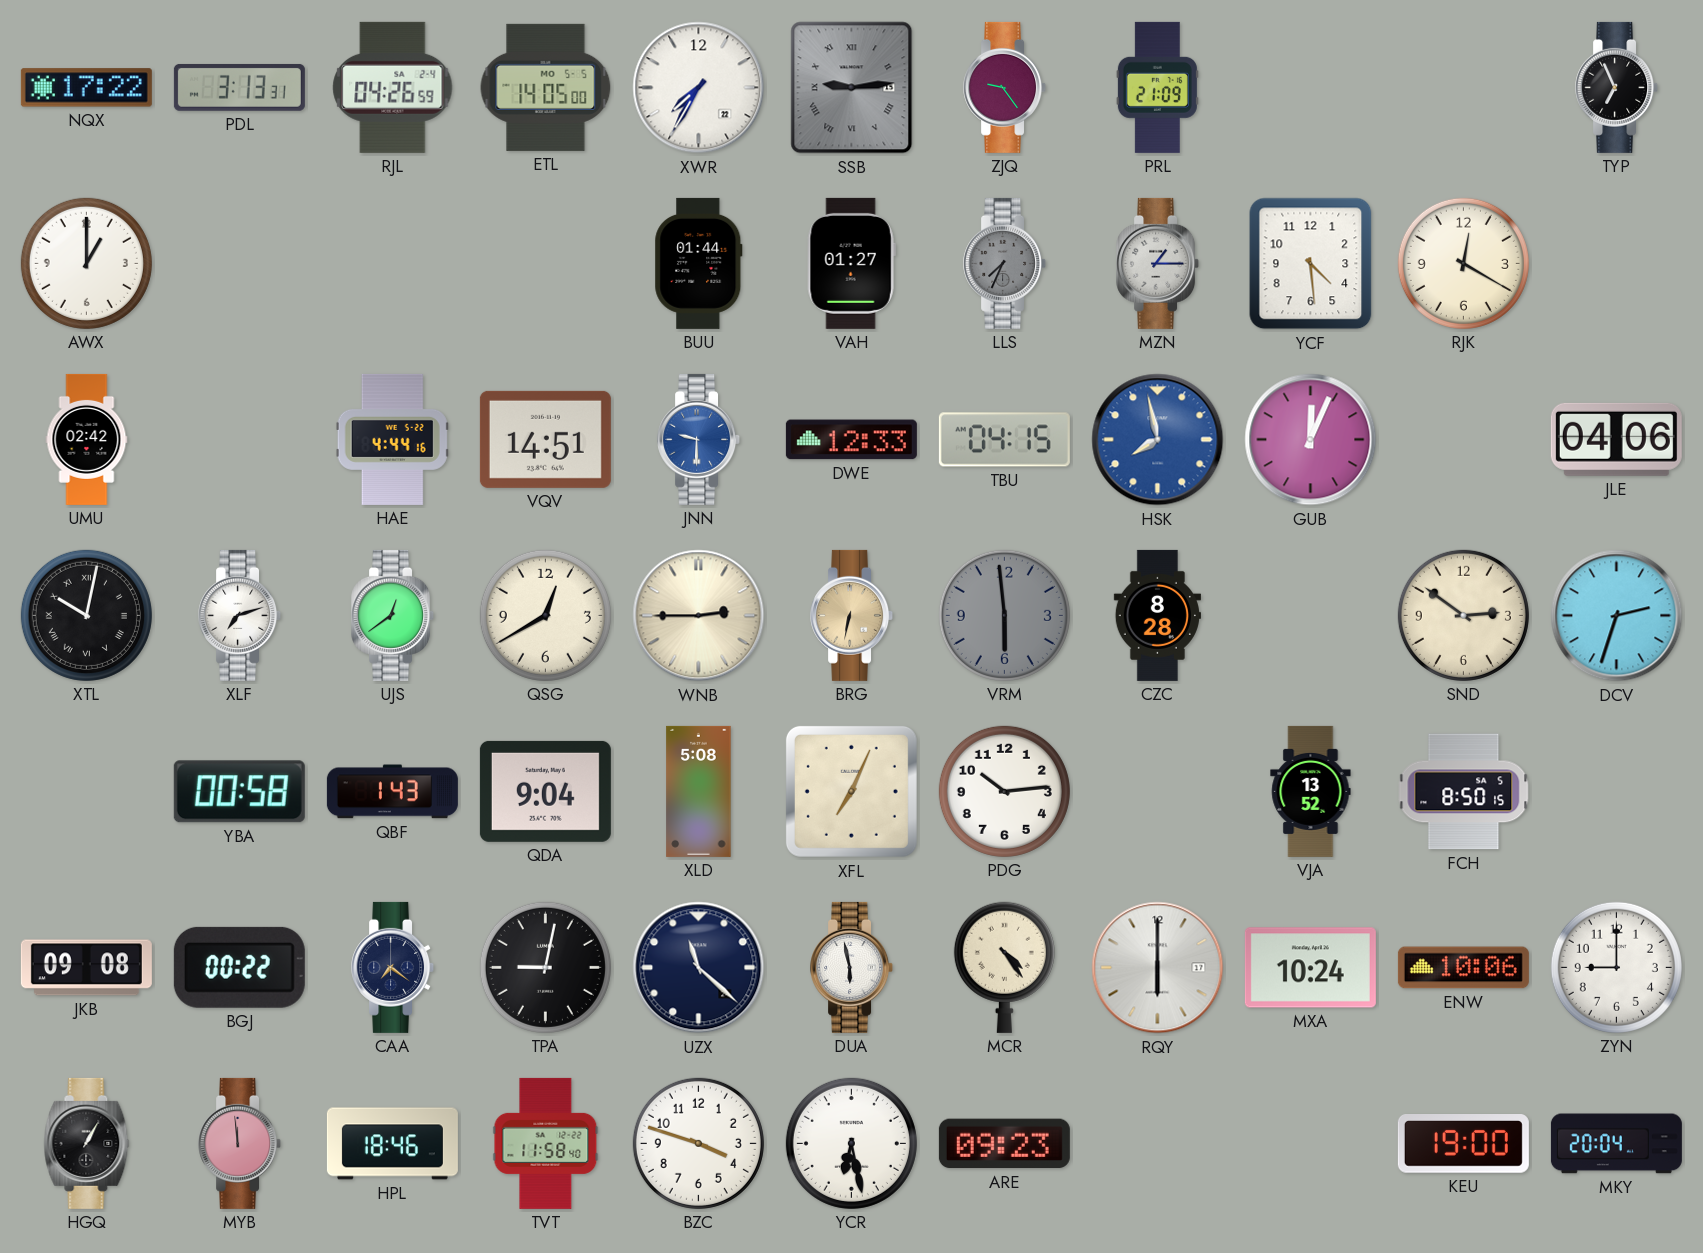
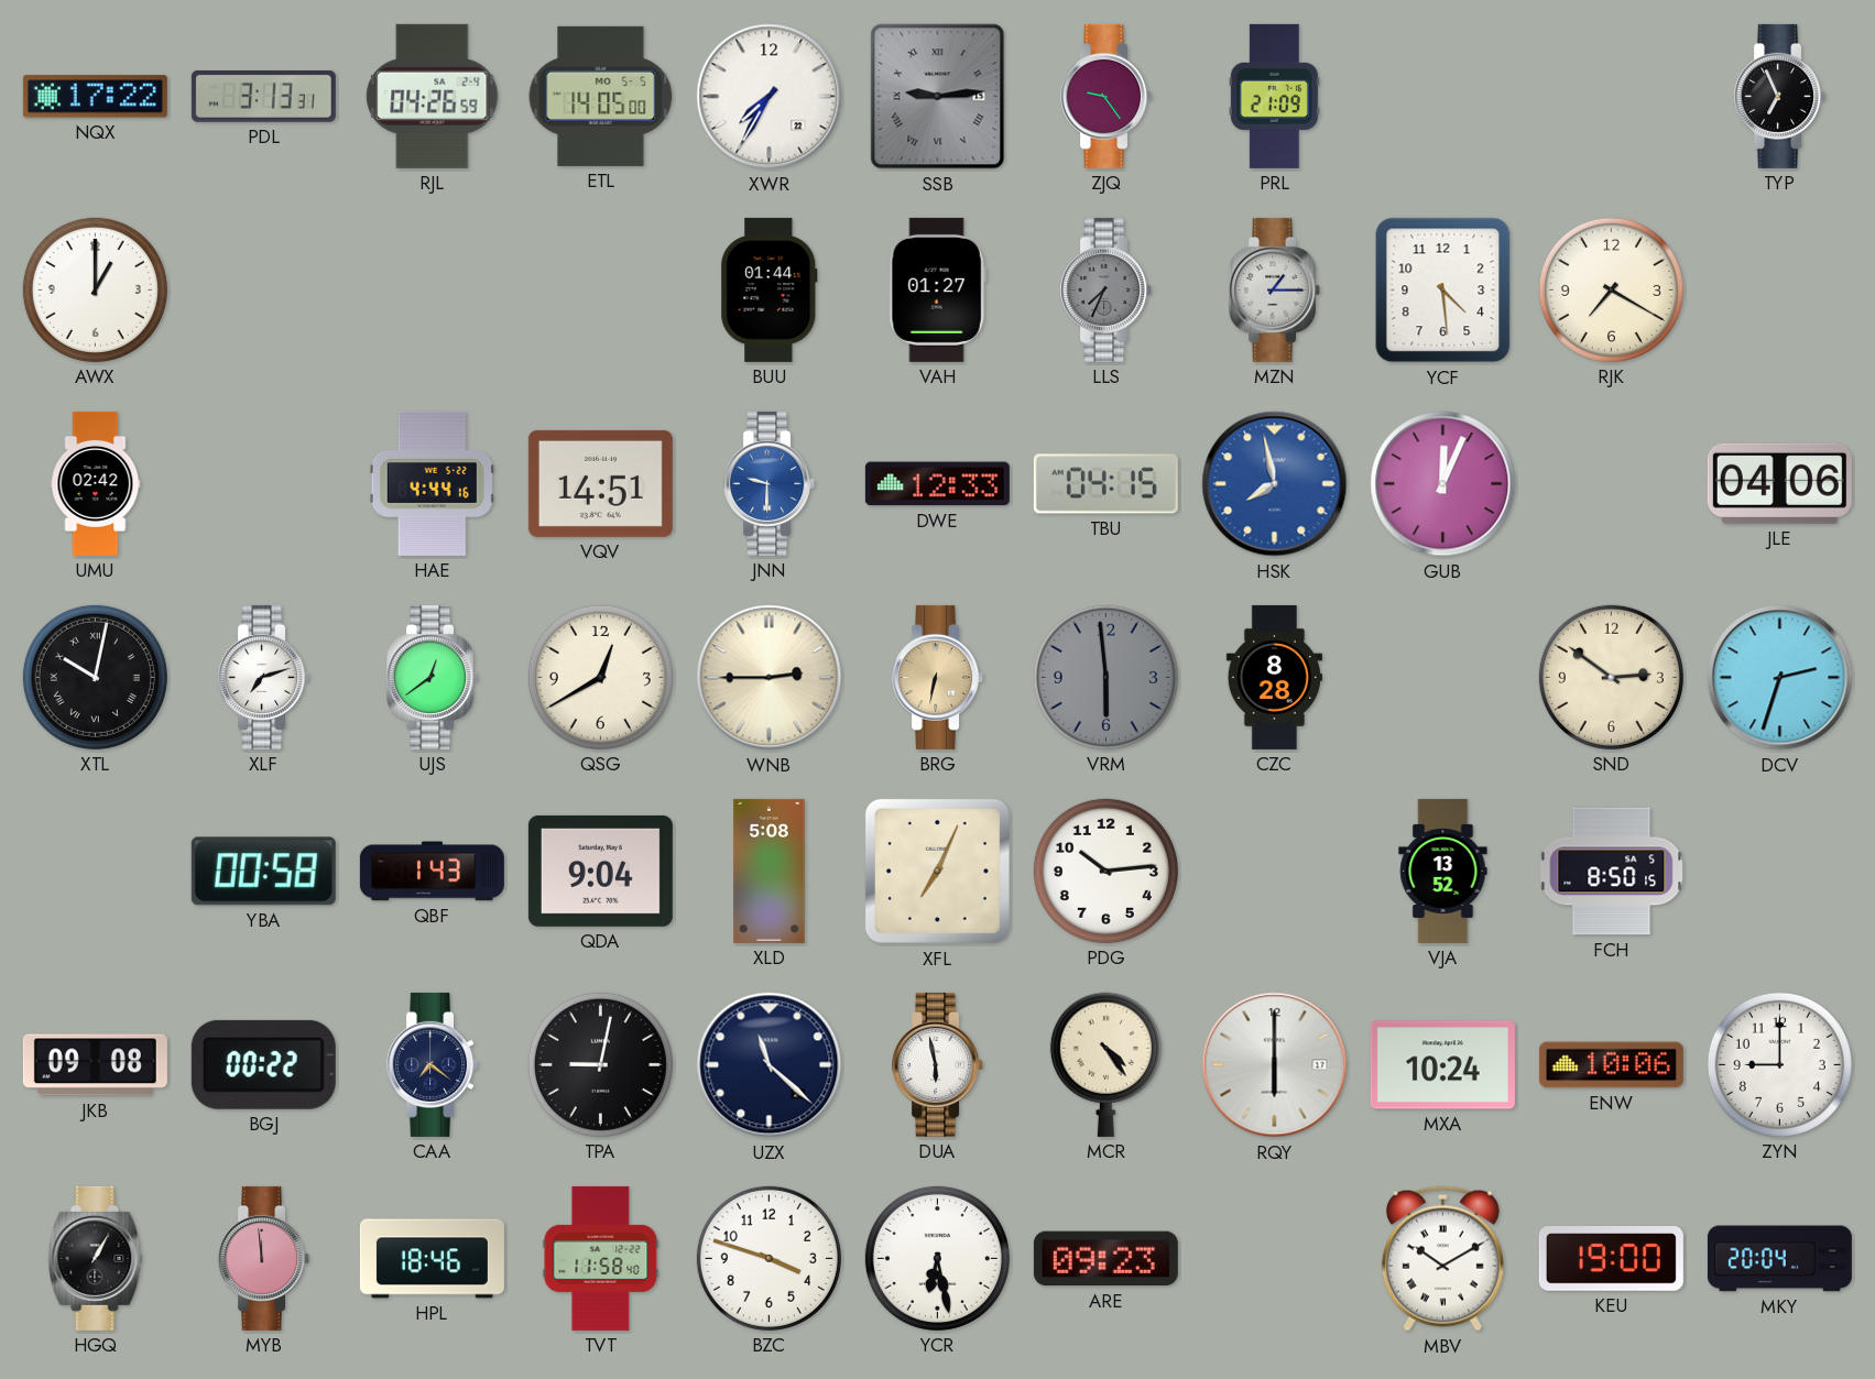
RJK: 12:20 -> 7:20
MBV: none -> 10:10
